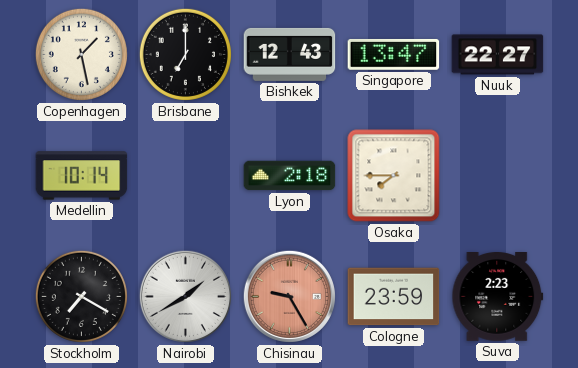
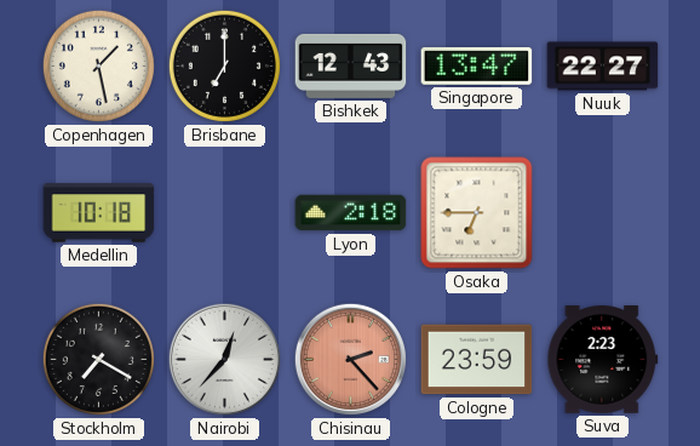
Medellin: 10:14 -> 10:18
Osaka: 7:45 -> 6:45
Nairobi: 1:40 -> 12:37
Chisinau: 9:25 -> 2:23
